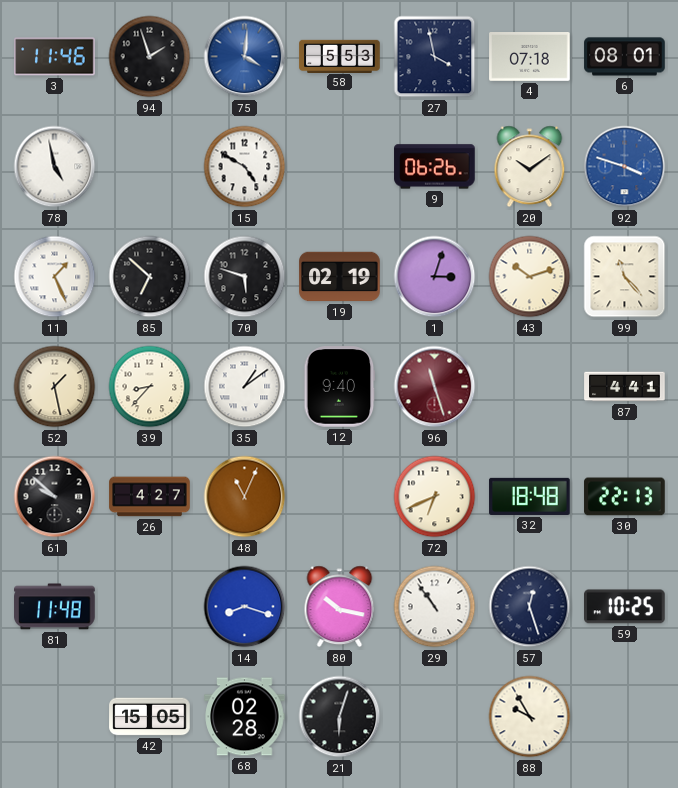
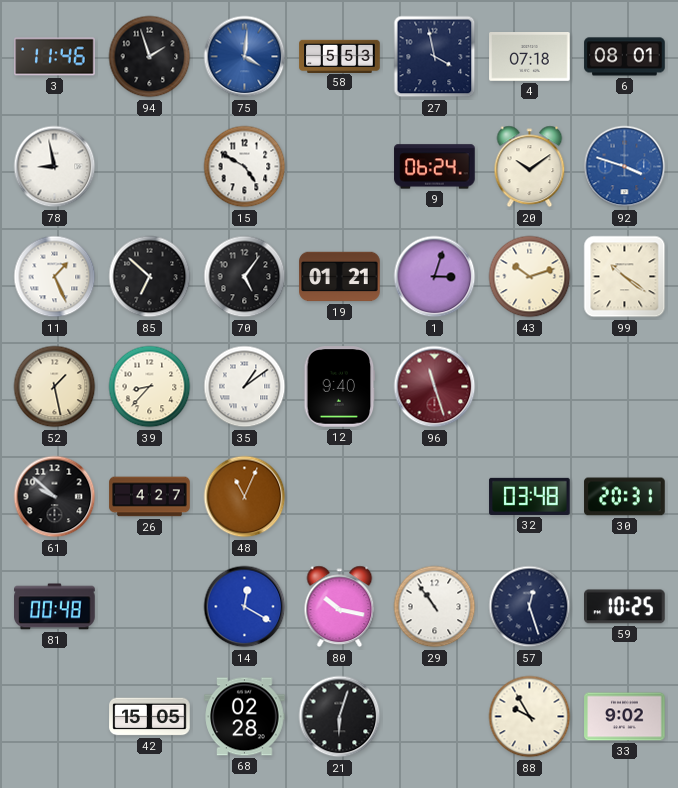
78: 4:58 -> 8:58
9: 06:26 -> 06:24
70: 5:48 -> 5:06
19: 02:19 -> 01:21
99: 11:23 -> 10:21
87: 4:41 -> none
72: 6:41 -> none
32: 18:48 -> 03:48
30: 22:13 -> 20:31
81: 11:48 -> 00:48
14: 8:18 -> 12:20
33: none -> 9:02
